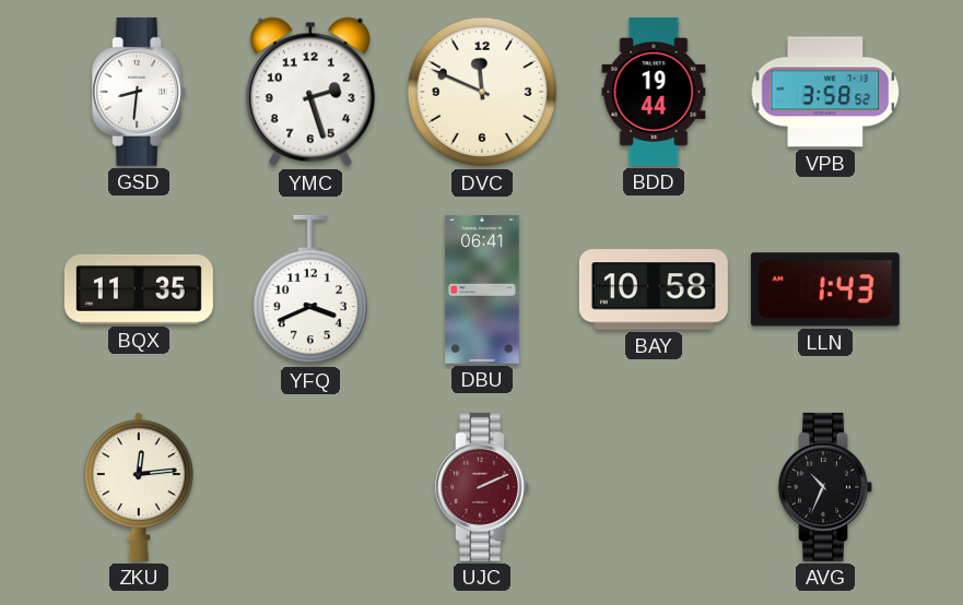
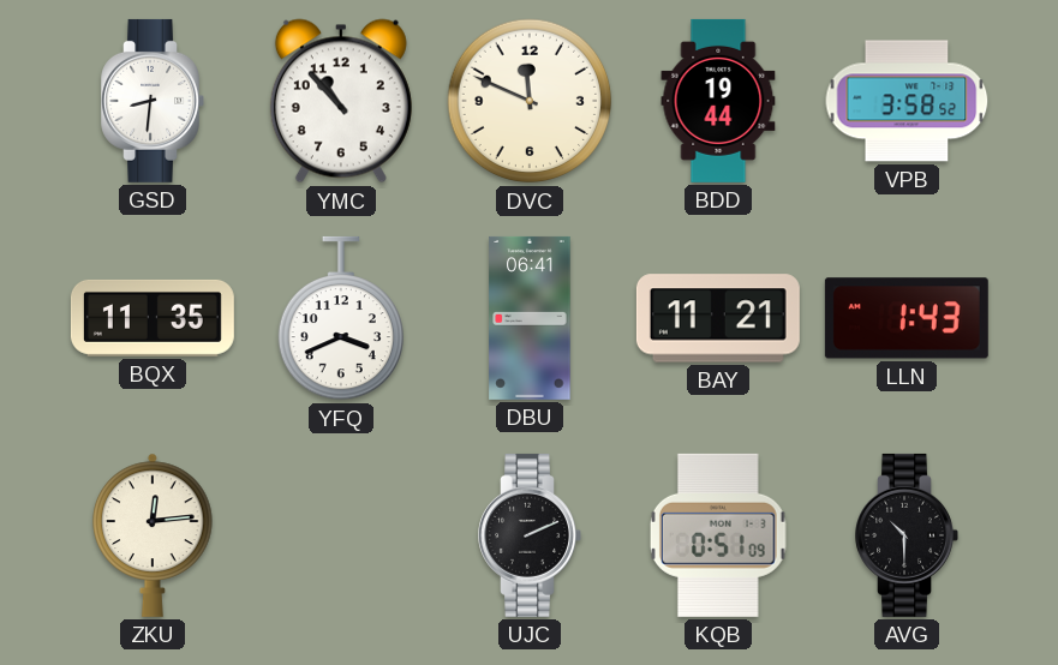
YMC: 2:27 -> 10:53
BAY: 10:58 -> 11:21
UJC dial: burgundy -> black
KQB: none -> 0:51
AVG: 10:34 -> 10:30
